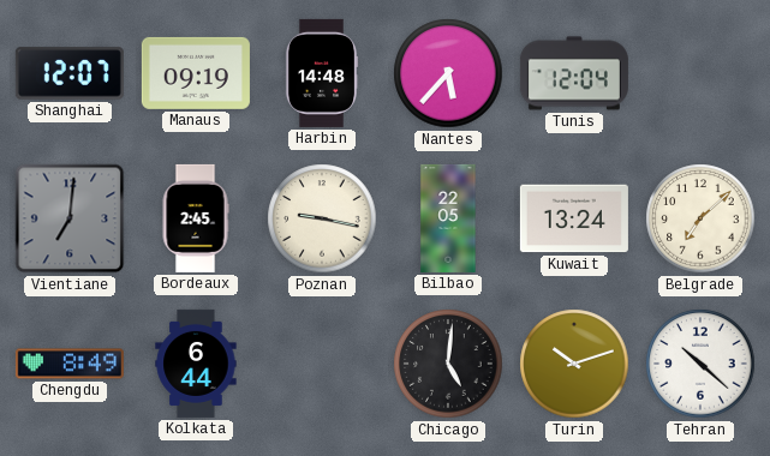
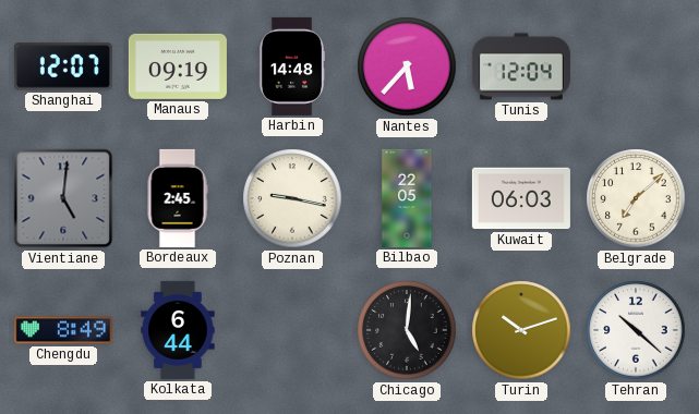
Vientiane: 7:01 -> 5:01
Kuwait: 13:24 -> 06:03
